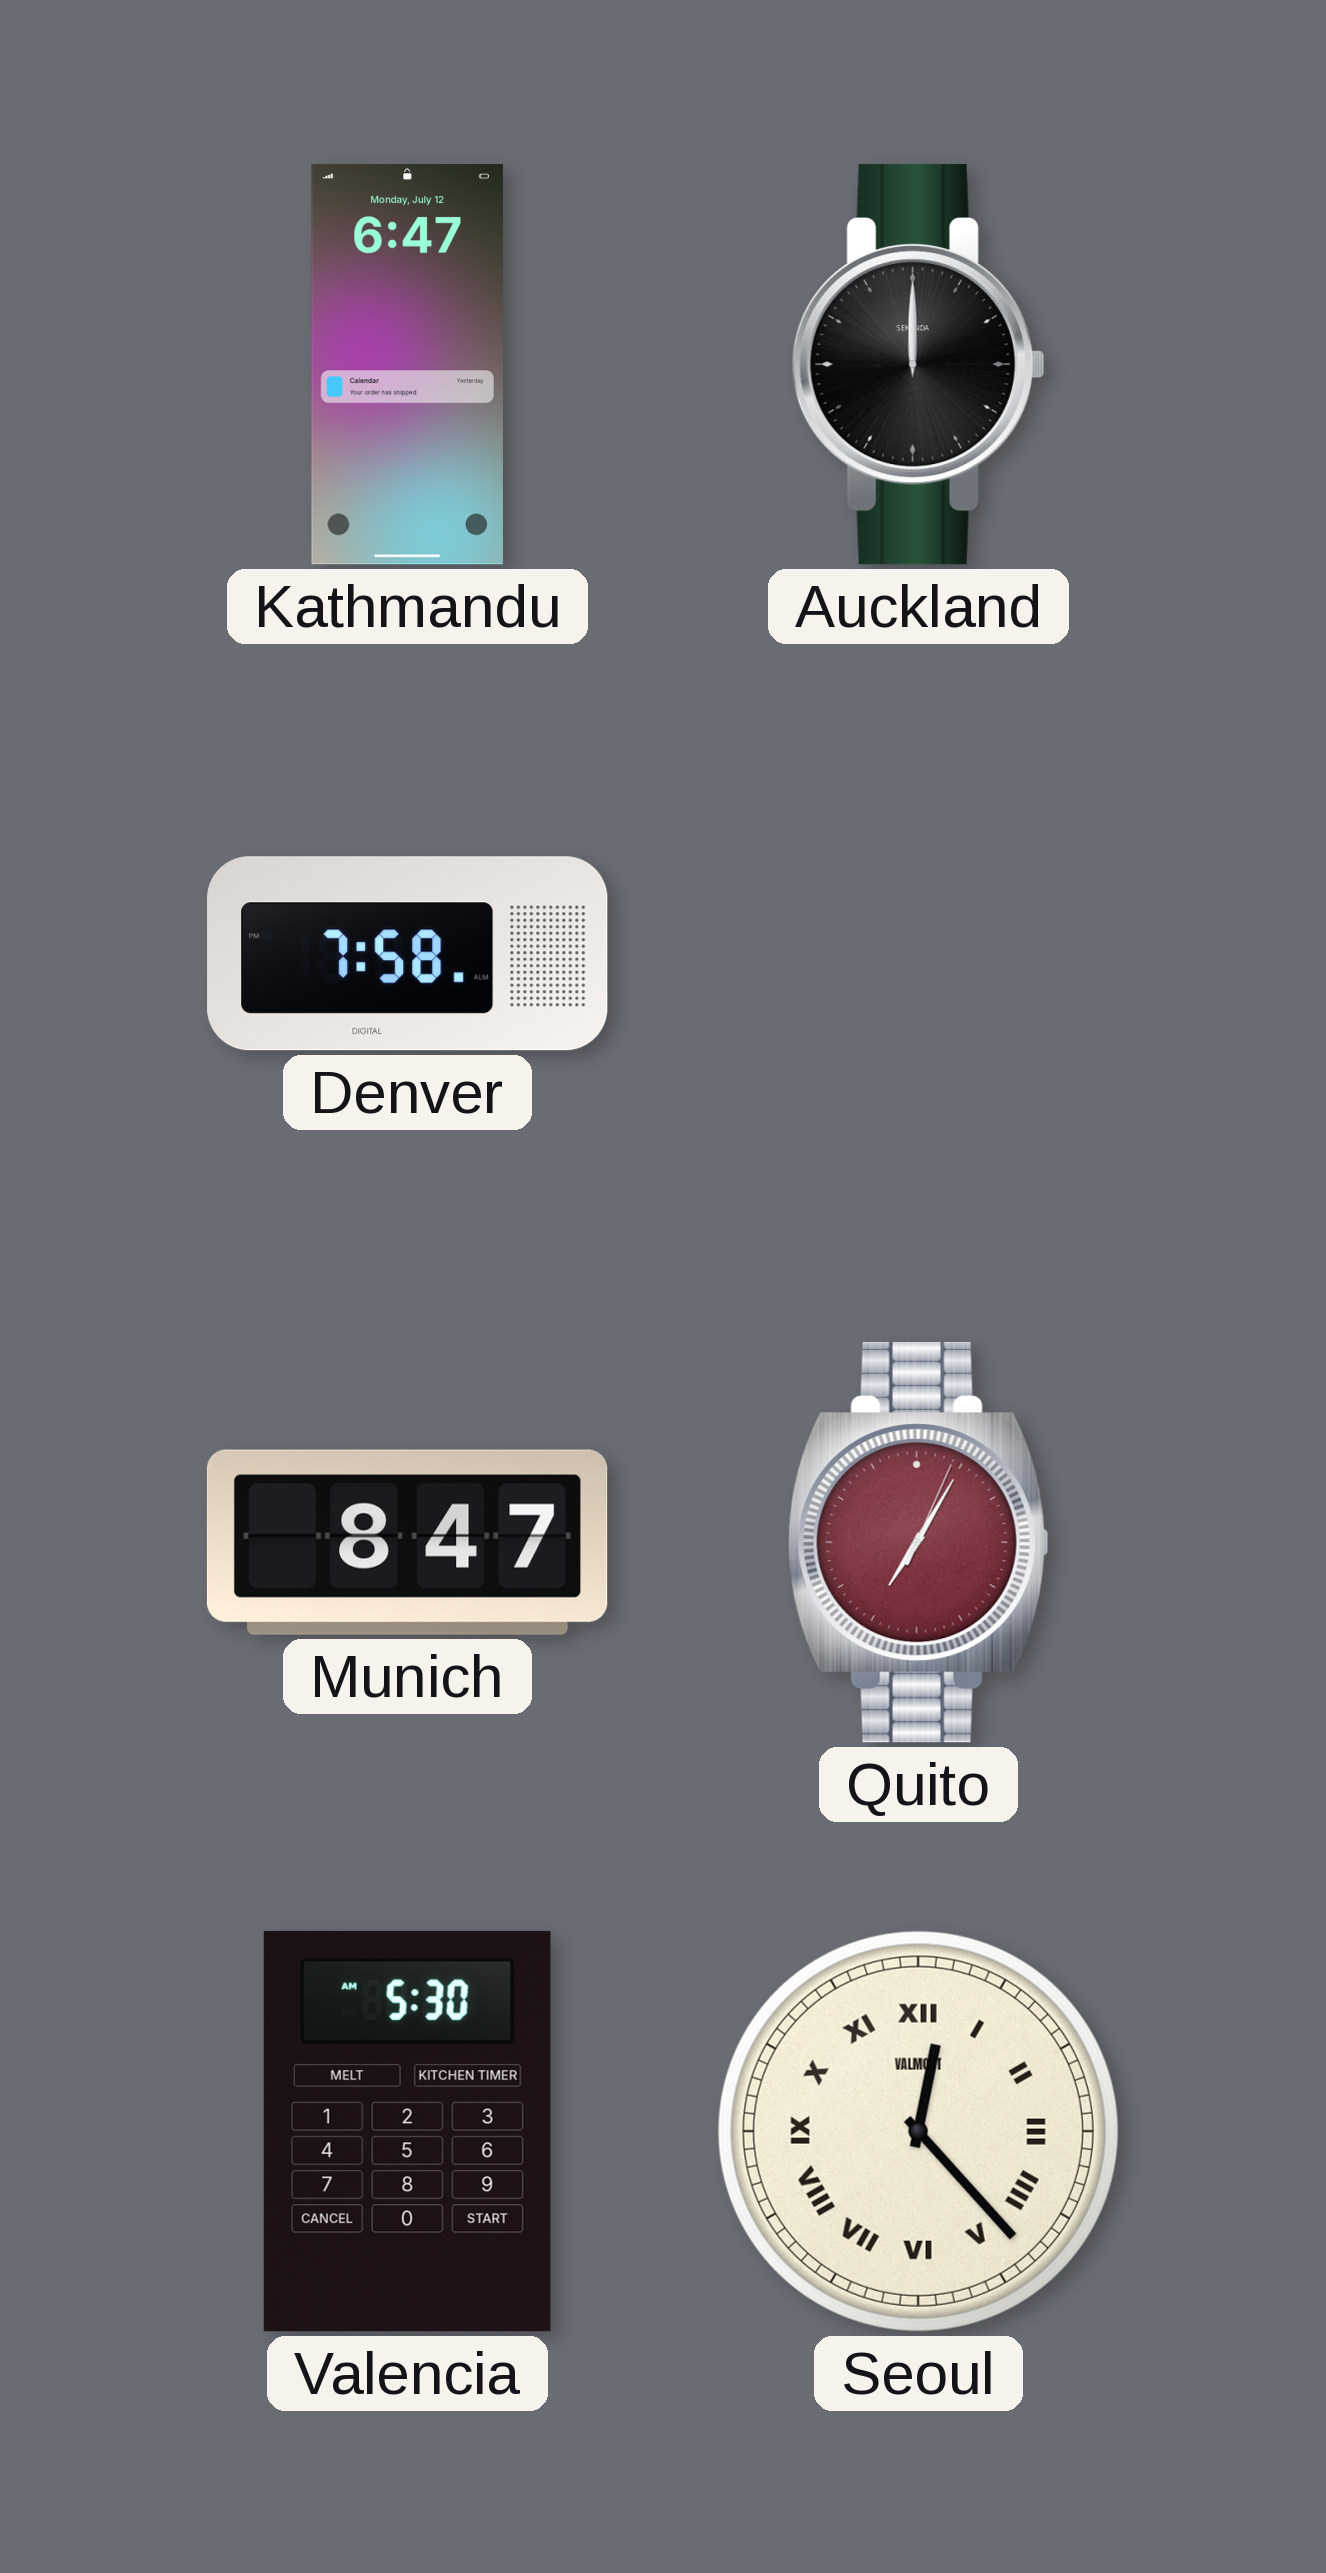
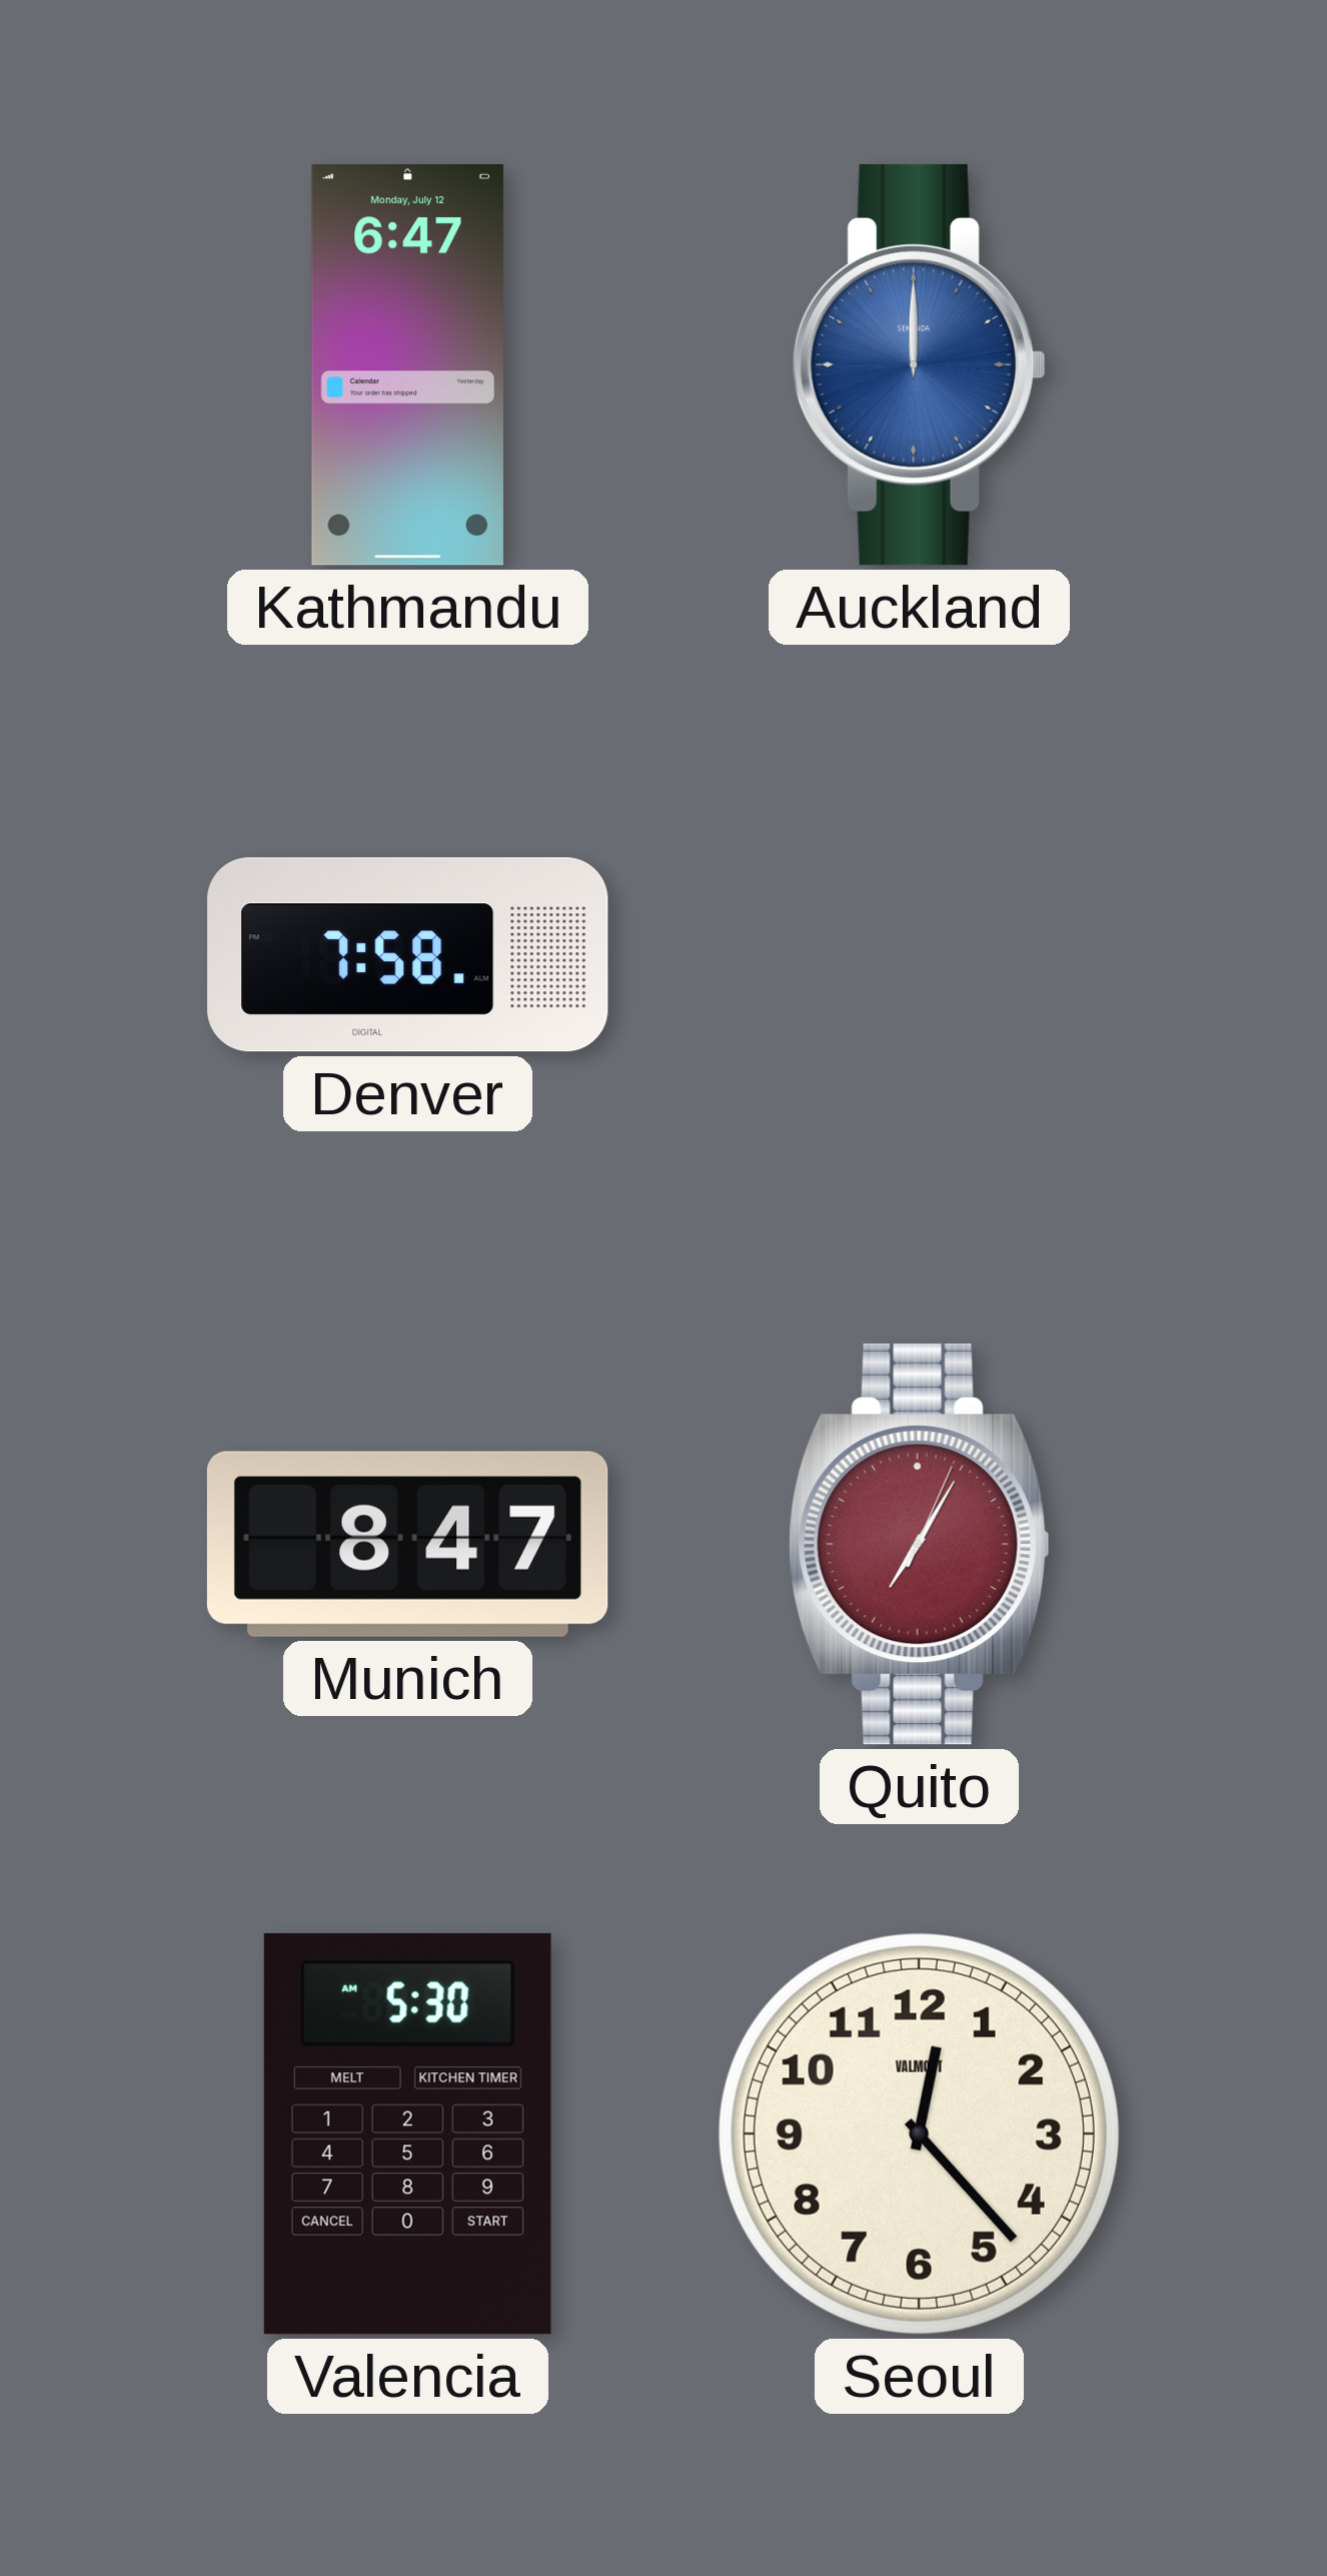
Auckland dial: black -> blue
Seoul numerals: Roman -> Arabic
